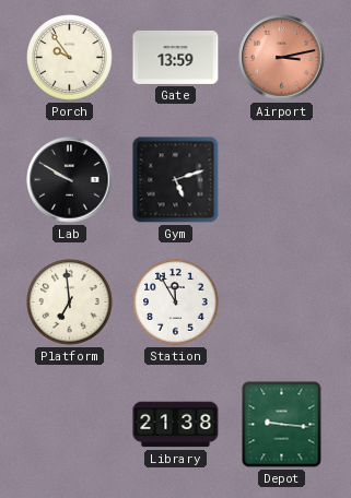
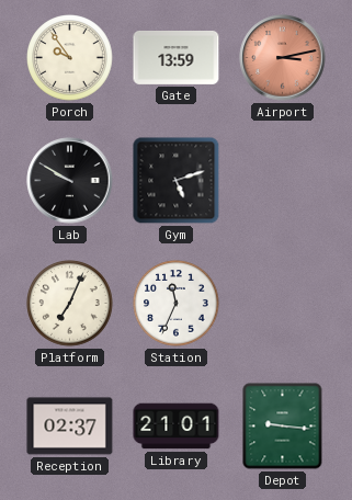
Platform: 6:59 -> 7:04
Station: 11:55 -> 11:34
Reception: none -> 02:37
Library: 21:38 -> 21:01
